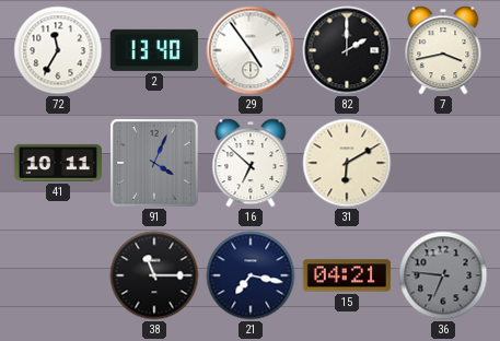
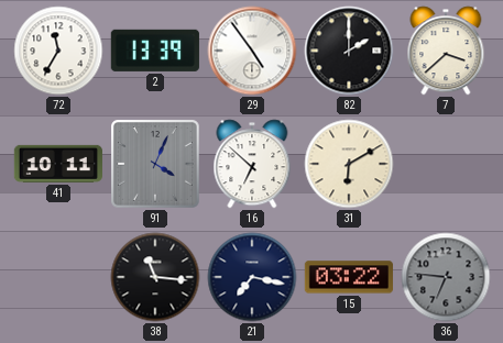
2: 13:40 -> 13:39
7: 3:43 -> 3:38
38: 11:15 -> 11:16
15: 04:21 -> 03:22
